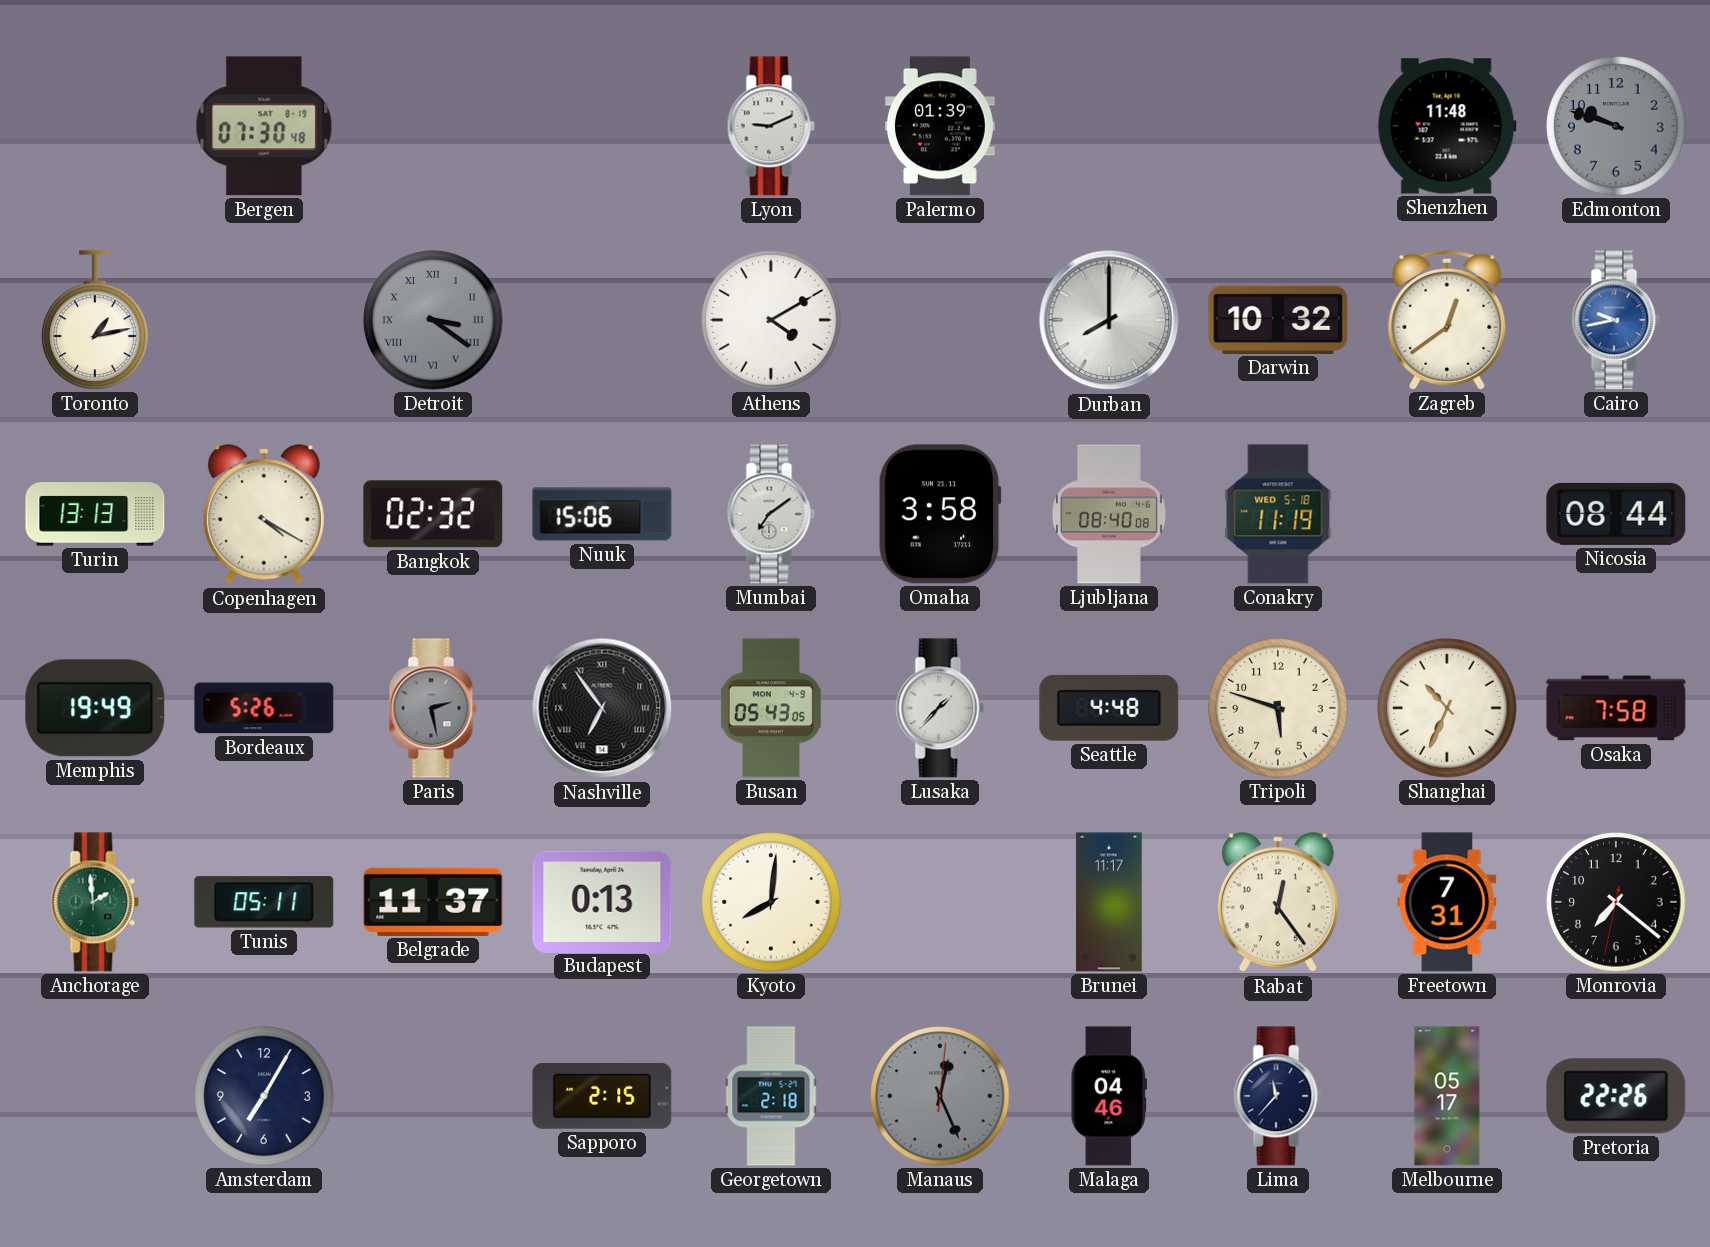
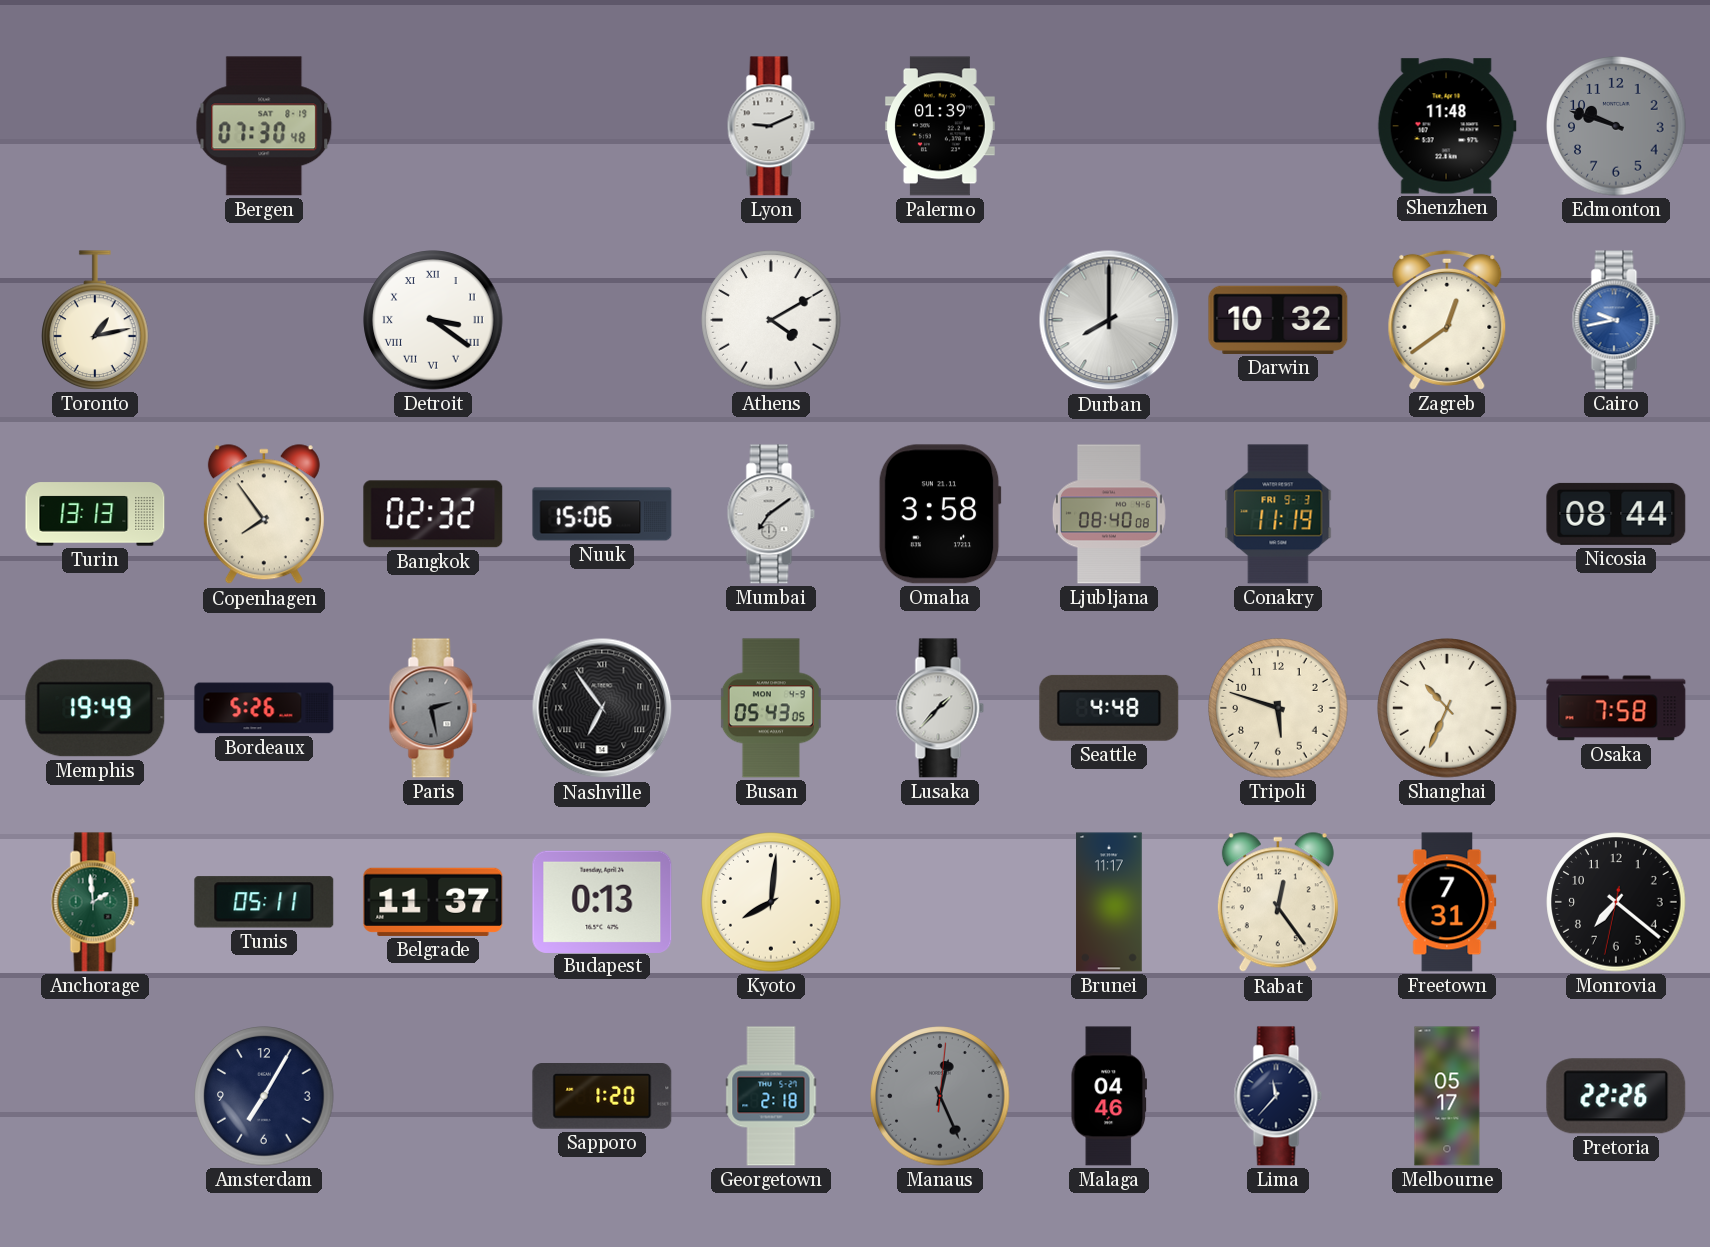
Detroit dial: grey -> white
Copenhagen: 4:20 -> 7:54
Conakry date: WED 5-18 -> FRI 9-3
Sapporo: 2:15 -> 1:20
